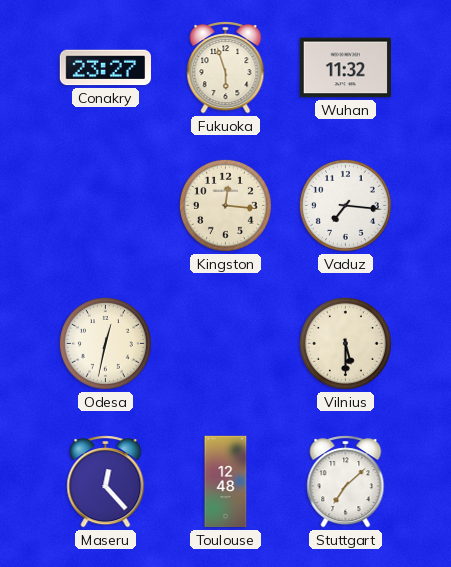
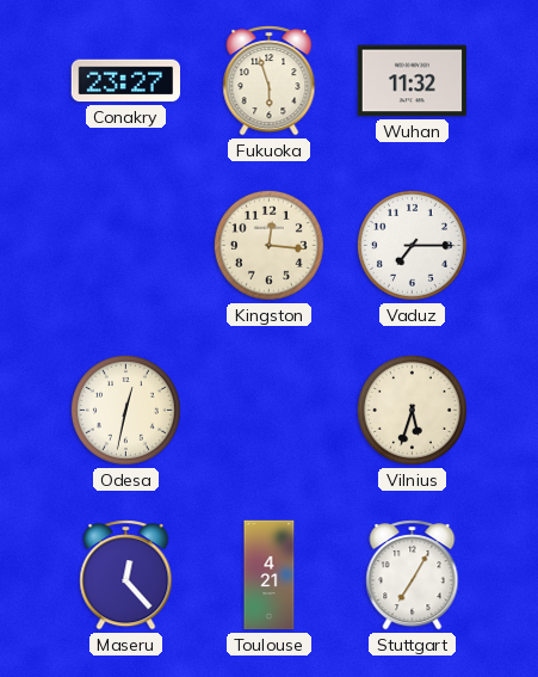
Vaduz: 7:16 -> 7:15
Vilnius: 5:30 -> 5:33
Toulouse: 12:48 -> 4:21
Stuttgart: 7:08 -> 7:05
